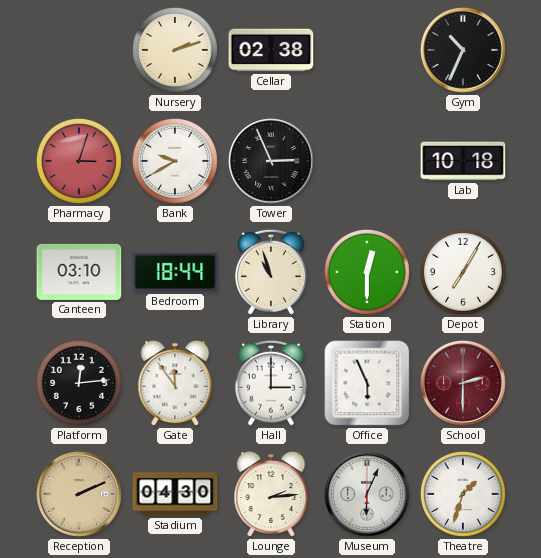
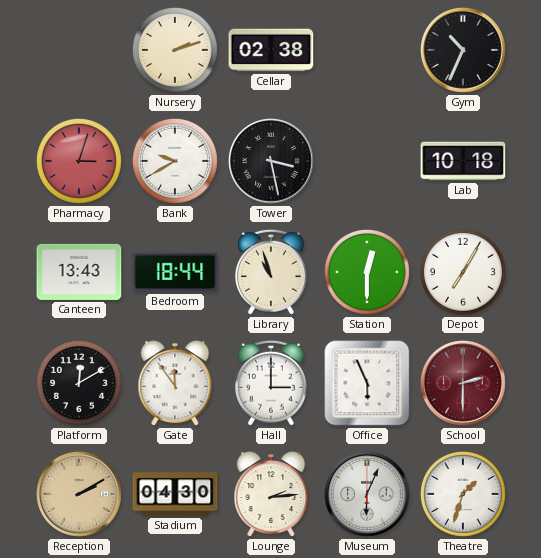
Tower: 2:56 -> 3:28
Canteen: 03:10 -> 13:43
Platform: 12:14 -> 12:10
Reception: 2:11 -> 2:10
